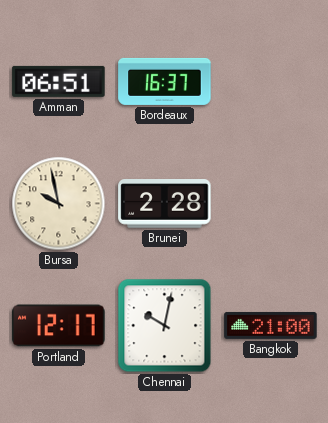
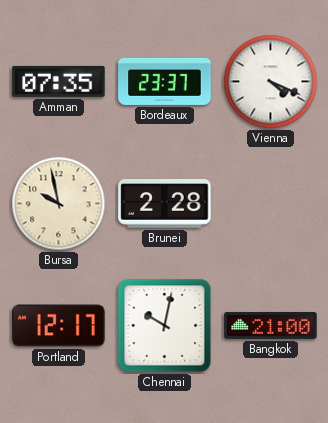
Amman: 06:51 -> 07:35
Bordeaux: 16:37 -> 23:37
Vienna: none -> 4:19
